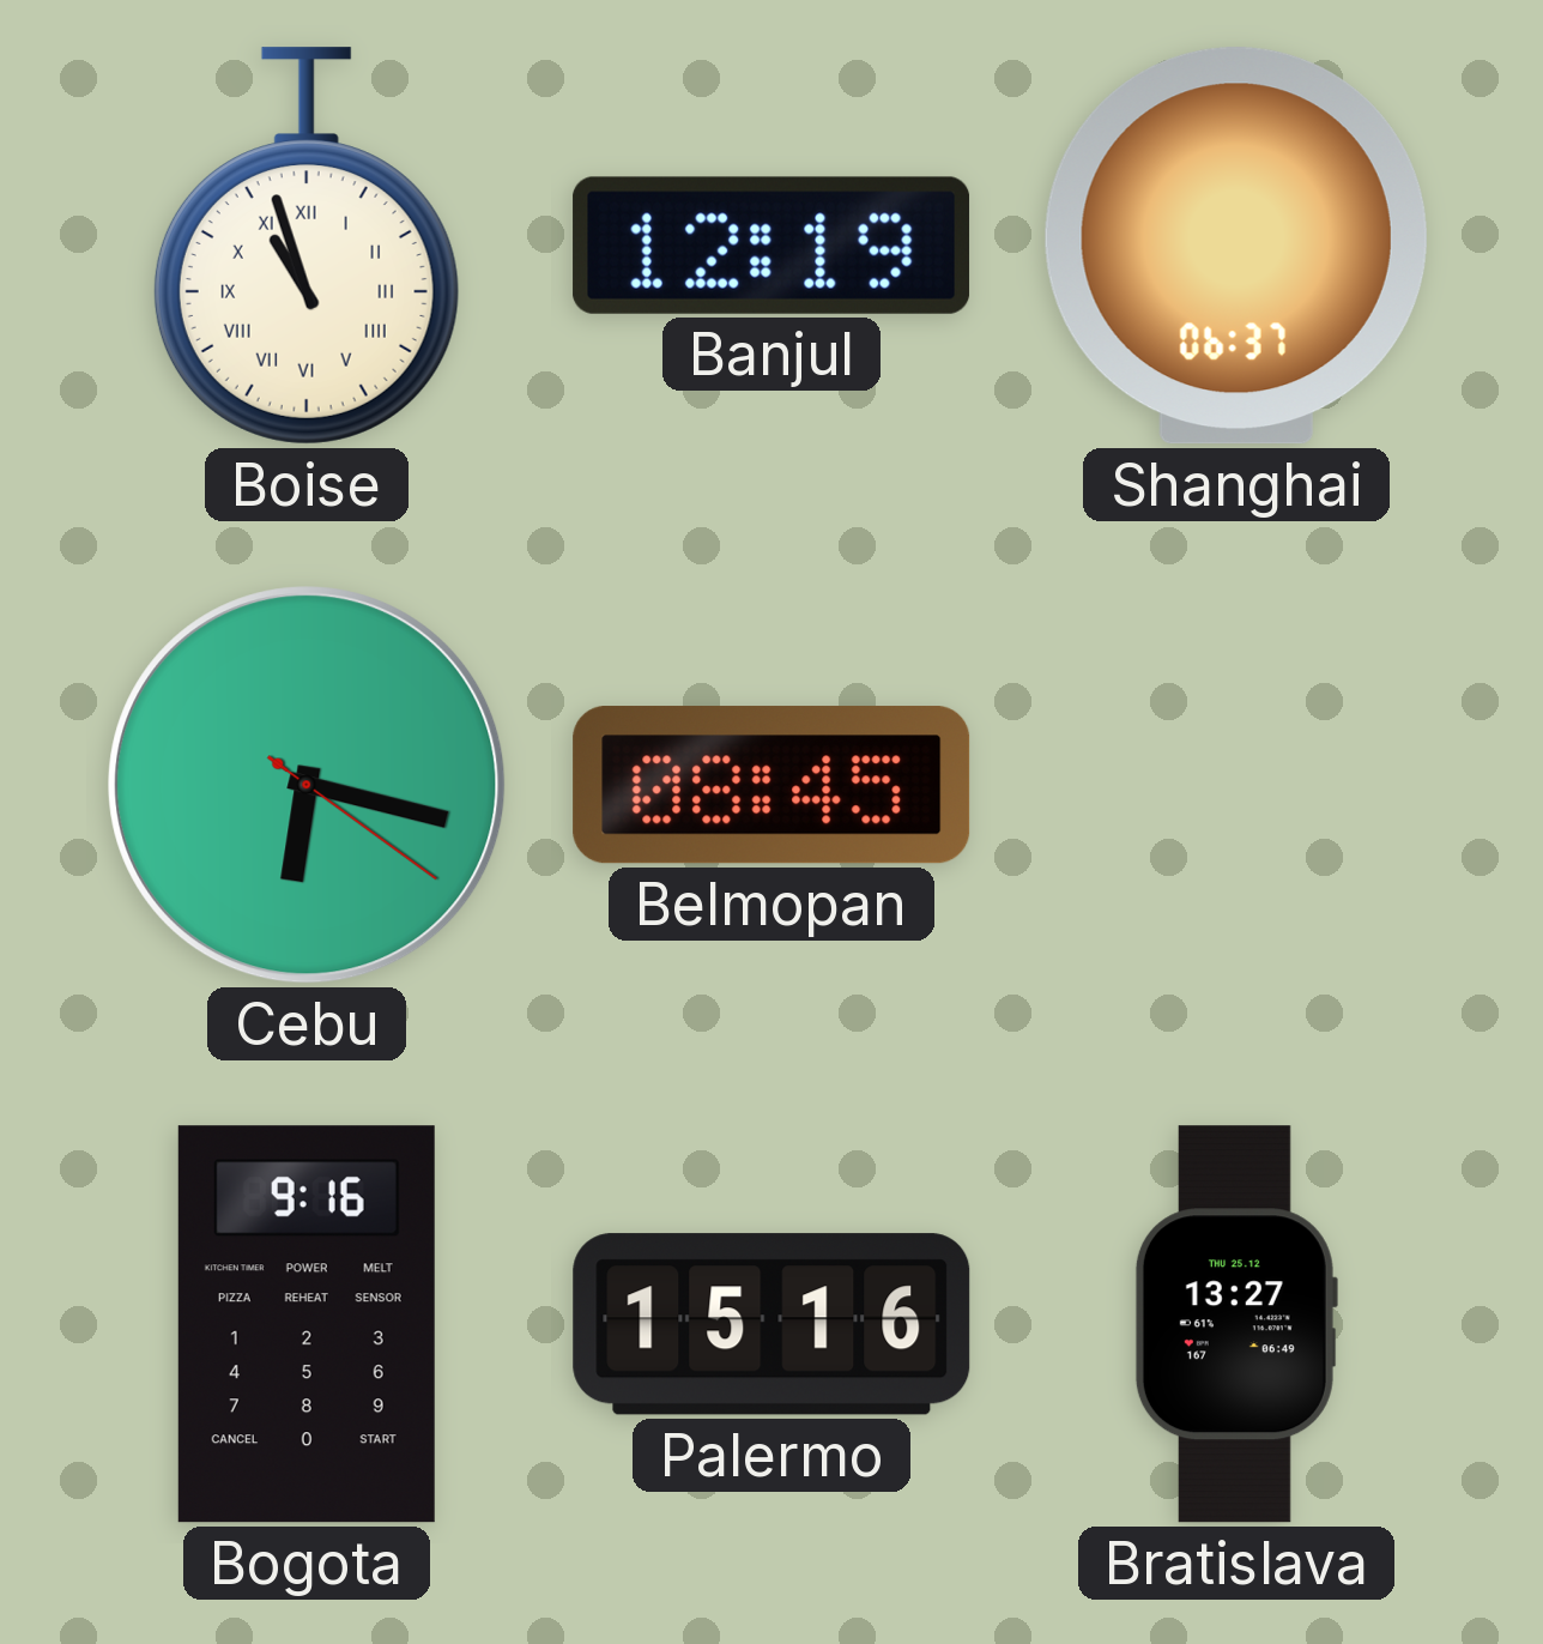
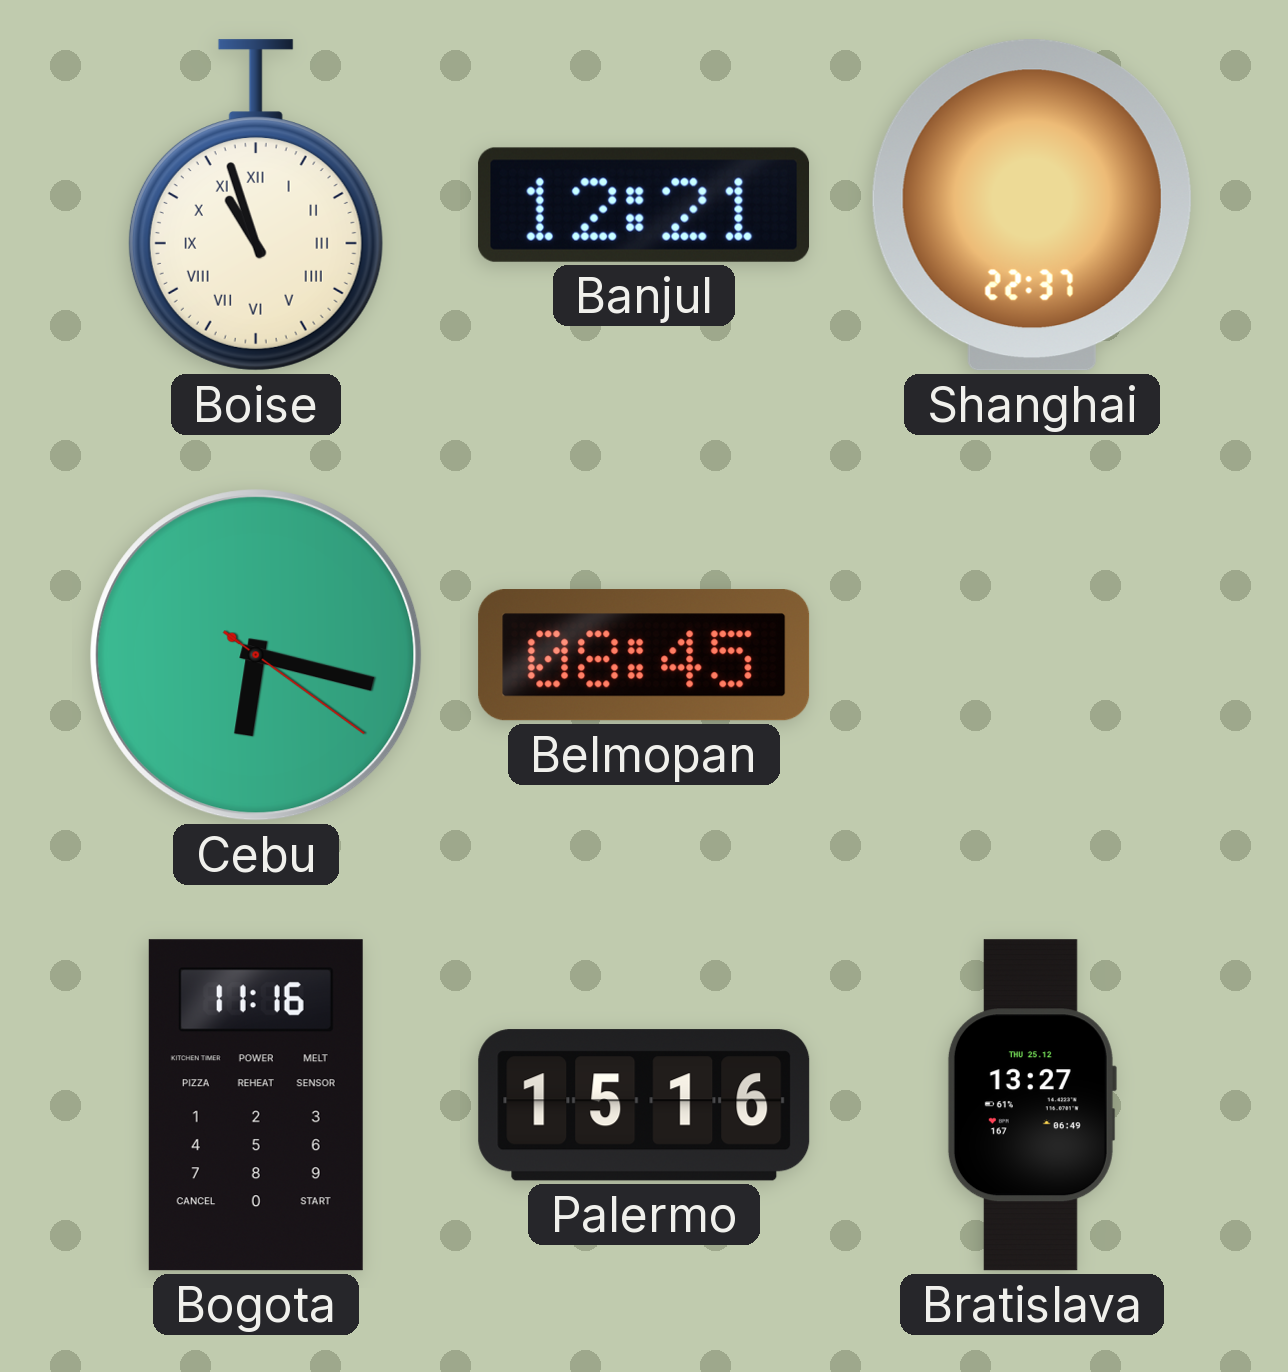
Banjul: 12:19 -> 12:21
Shanghai: 06:37 -> 22:37
Bogota: 9:16 -> 11:16
